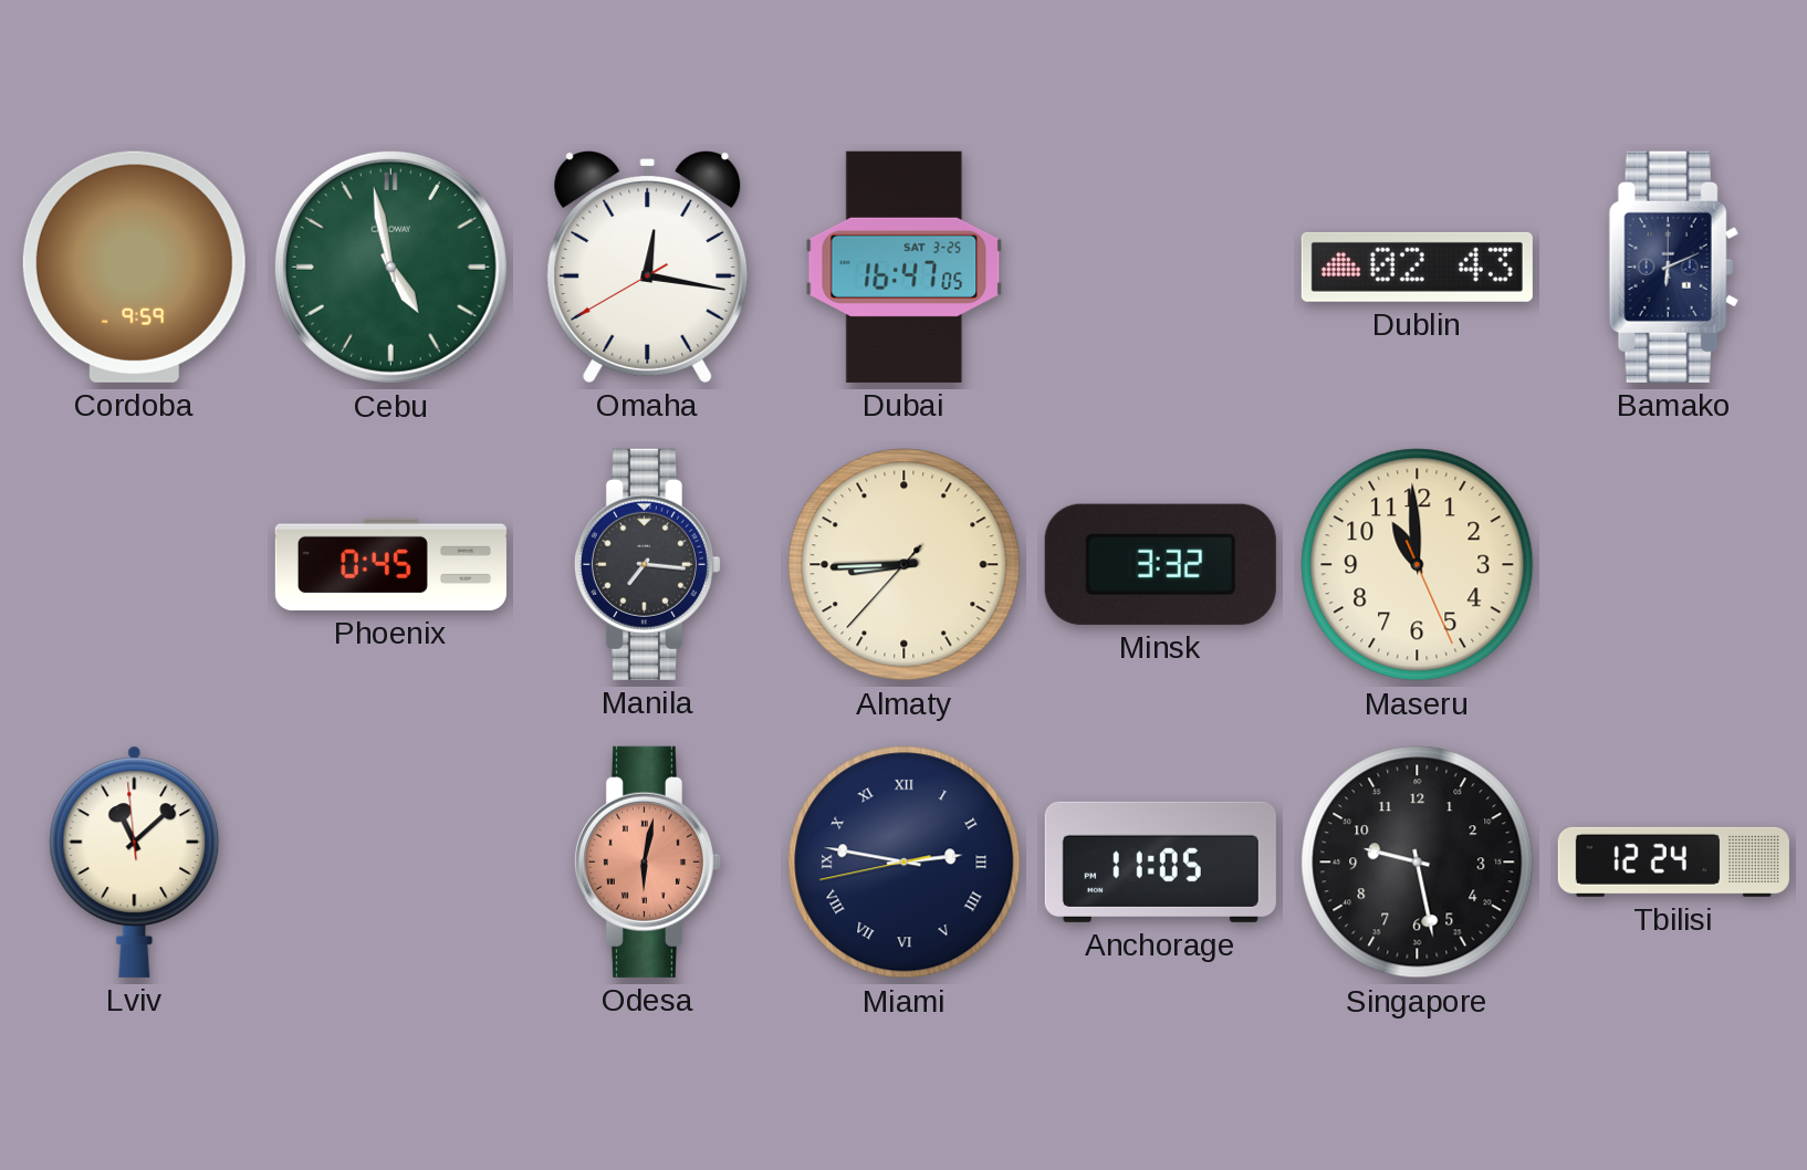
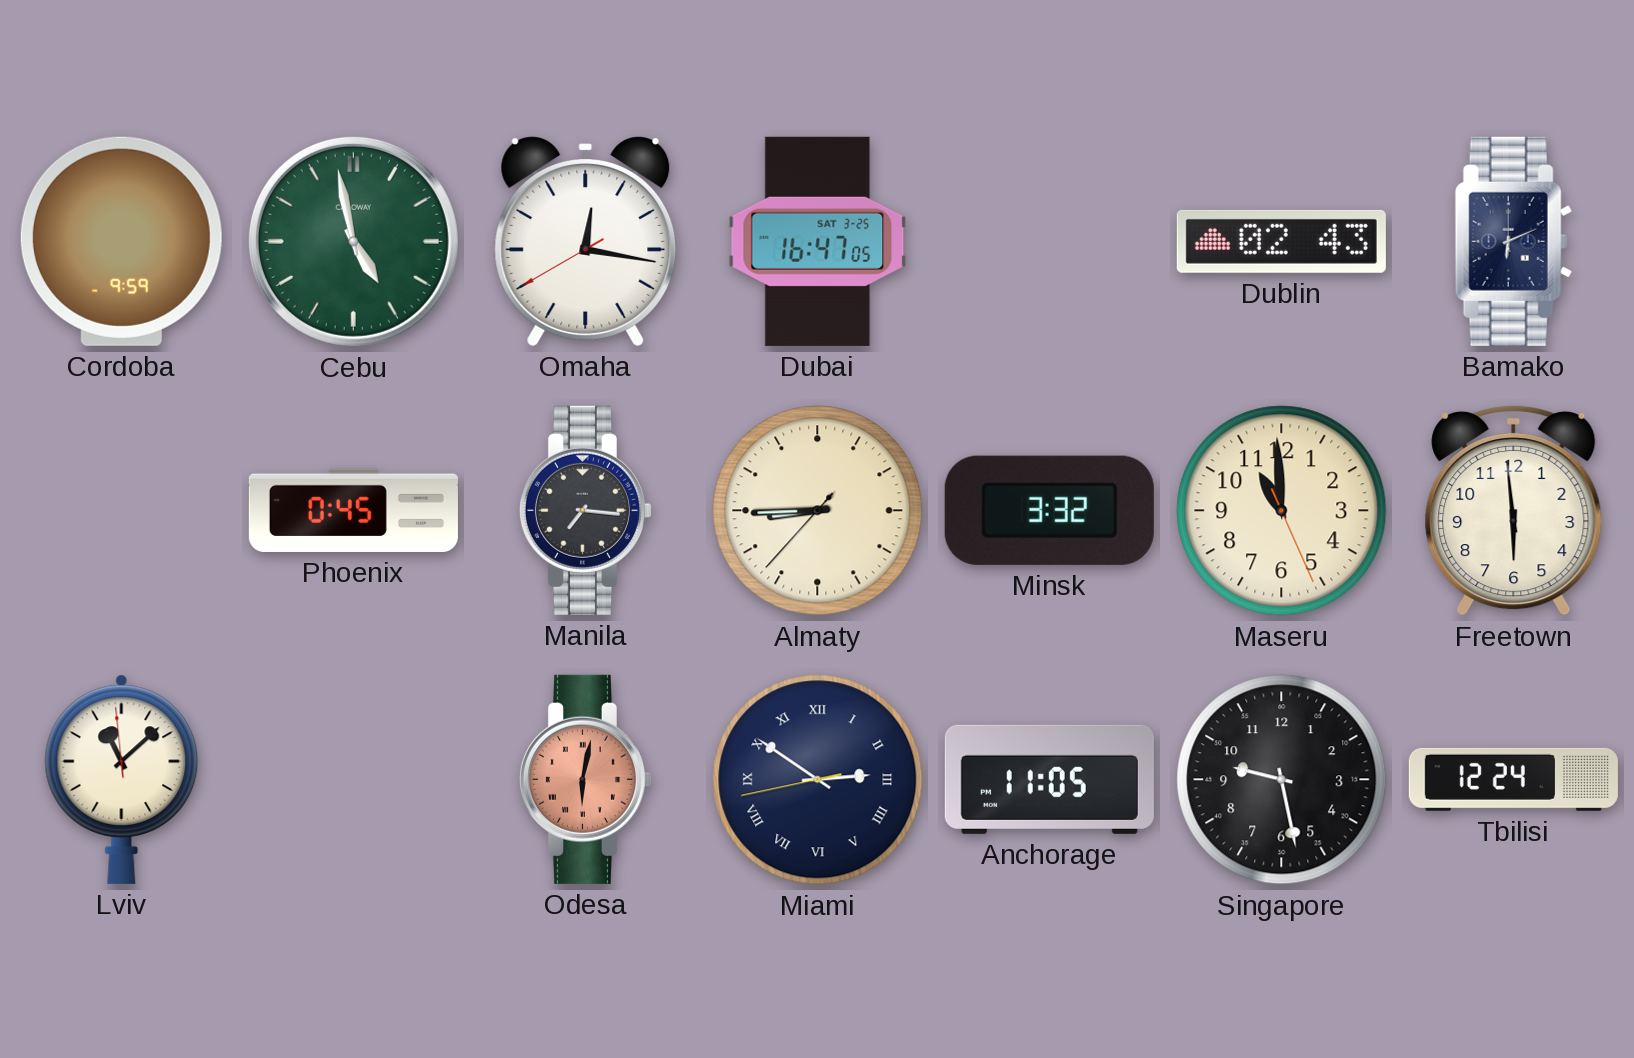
Freetown: none -> 5:59
Miami: 2:46 -> 2:50
